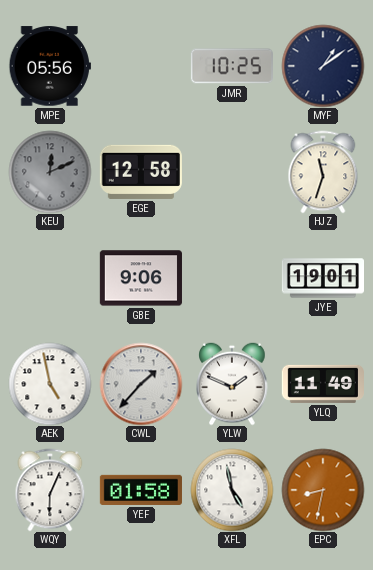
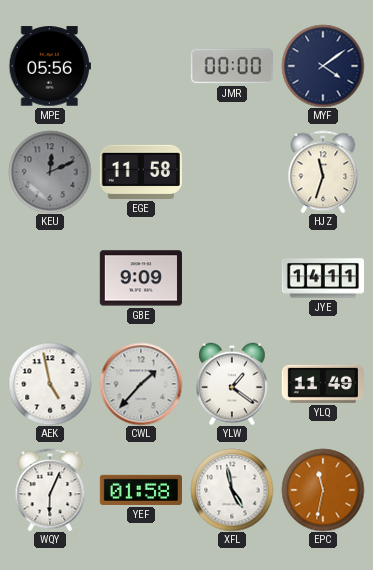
JMR: 10:25 -> 00:00
MYF: 1:09 -> 4:09
EGE: 12:58 -> 11:58
GBE: 9:06 -> 9:09
JYE: 19:01 -> 14:11
YLW: 1:49 -> 1:21
EPC: 8:32 -> 11:32
